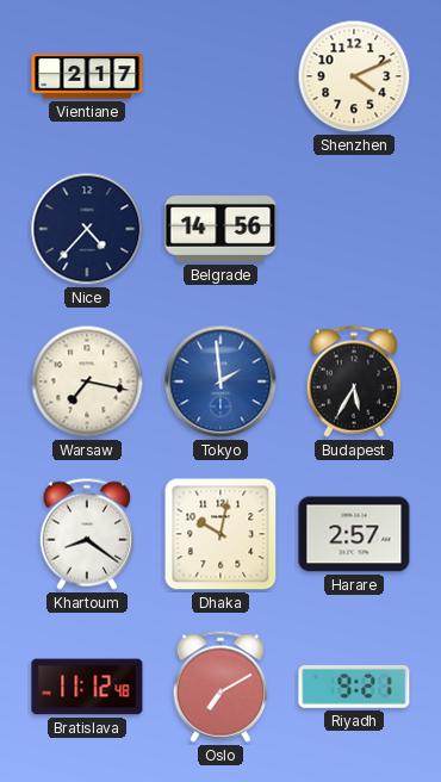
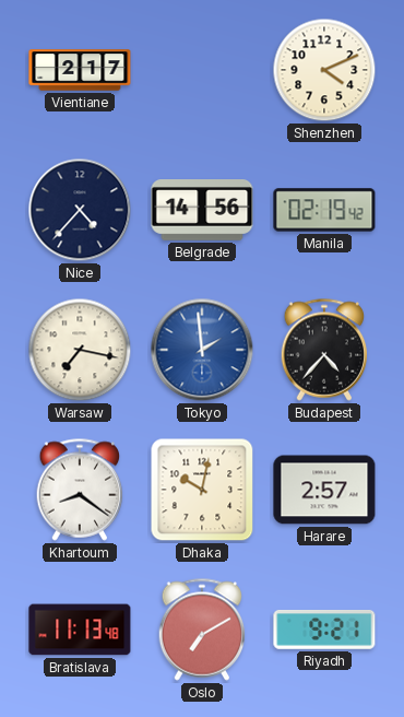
Manila: none -> 02:19
Budapest: 5:35 -> 4:37
Bratislava: 11:12 -> 11:13
